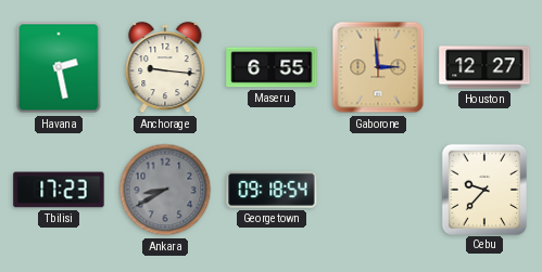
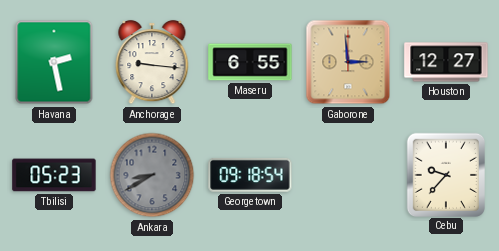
Tbilisi: 17:23 -> 05:23
